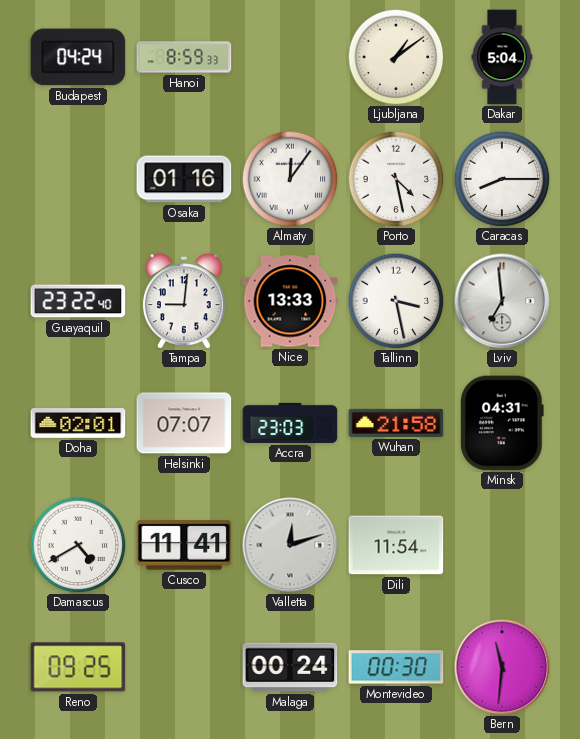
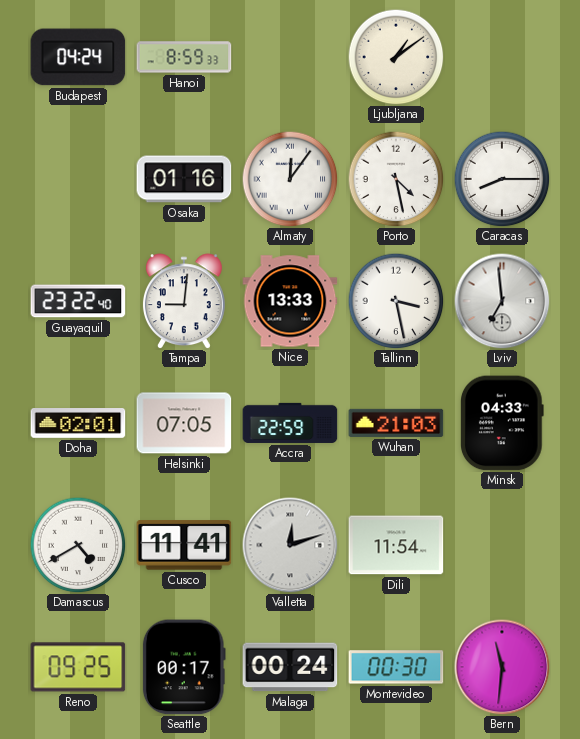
Dakar: 5:04 -> none
Helsinki: 07:07 -> 07:05
Accra: 23:03 -> 22:59
Wuhan: 21:58 -> 21:03
Minsk: 04:31 -> 04:33
Seattle: none -> 00:17
